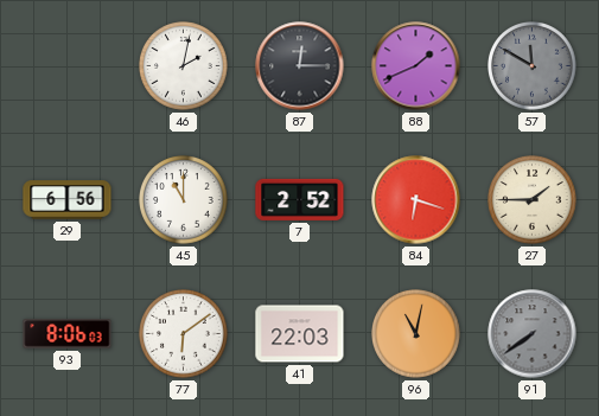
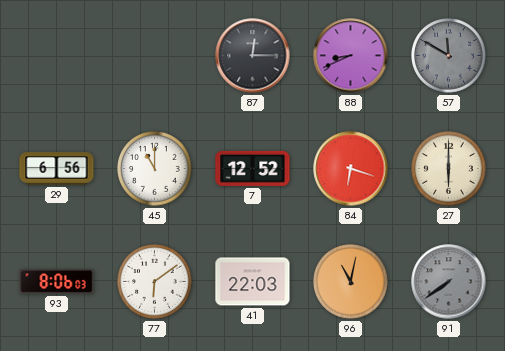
46: 2:02 -> none
88: 1:41 -> 8:41
7: 2:52 -> 12:52
27: 1:45 -> 6:00
